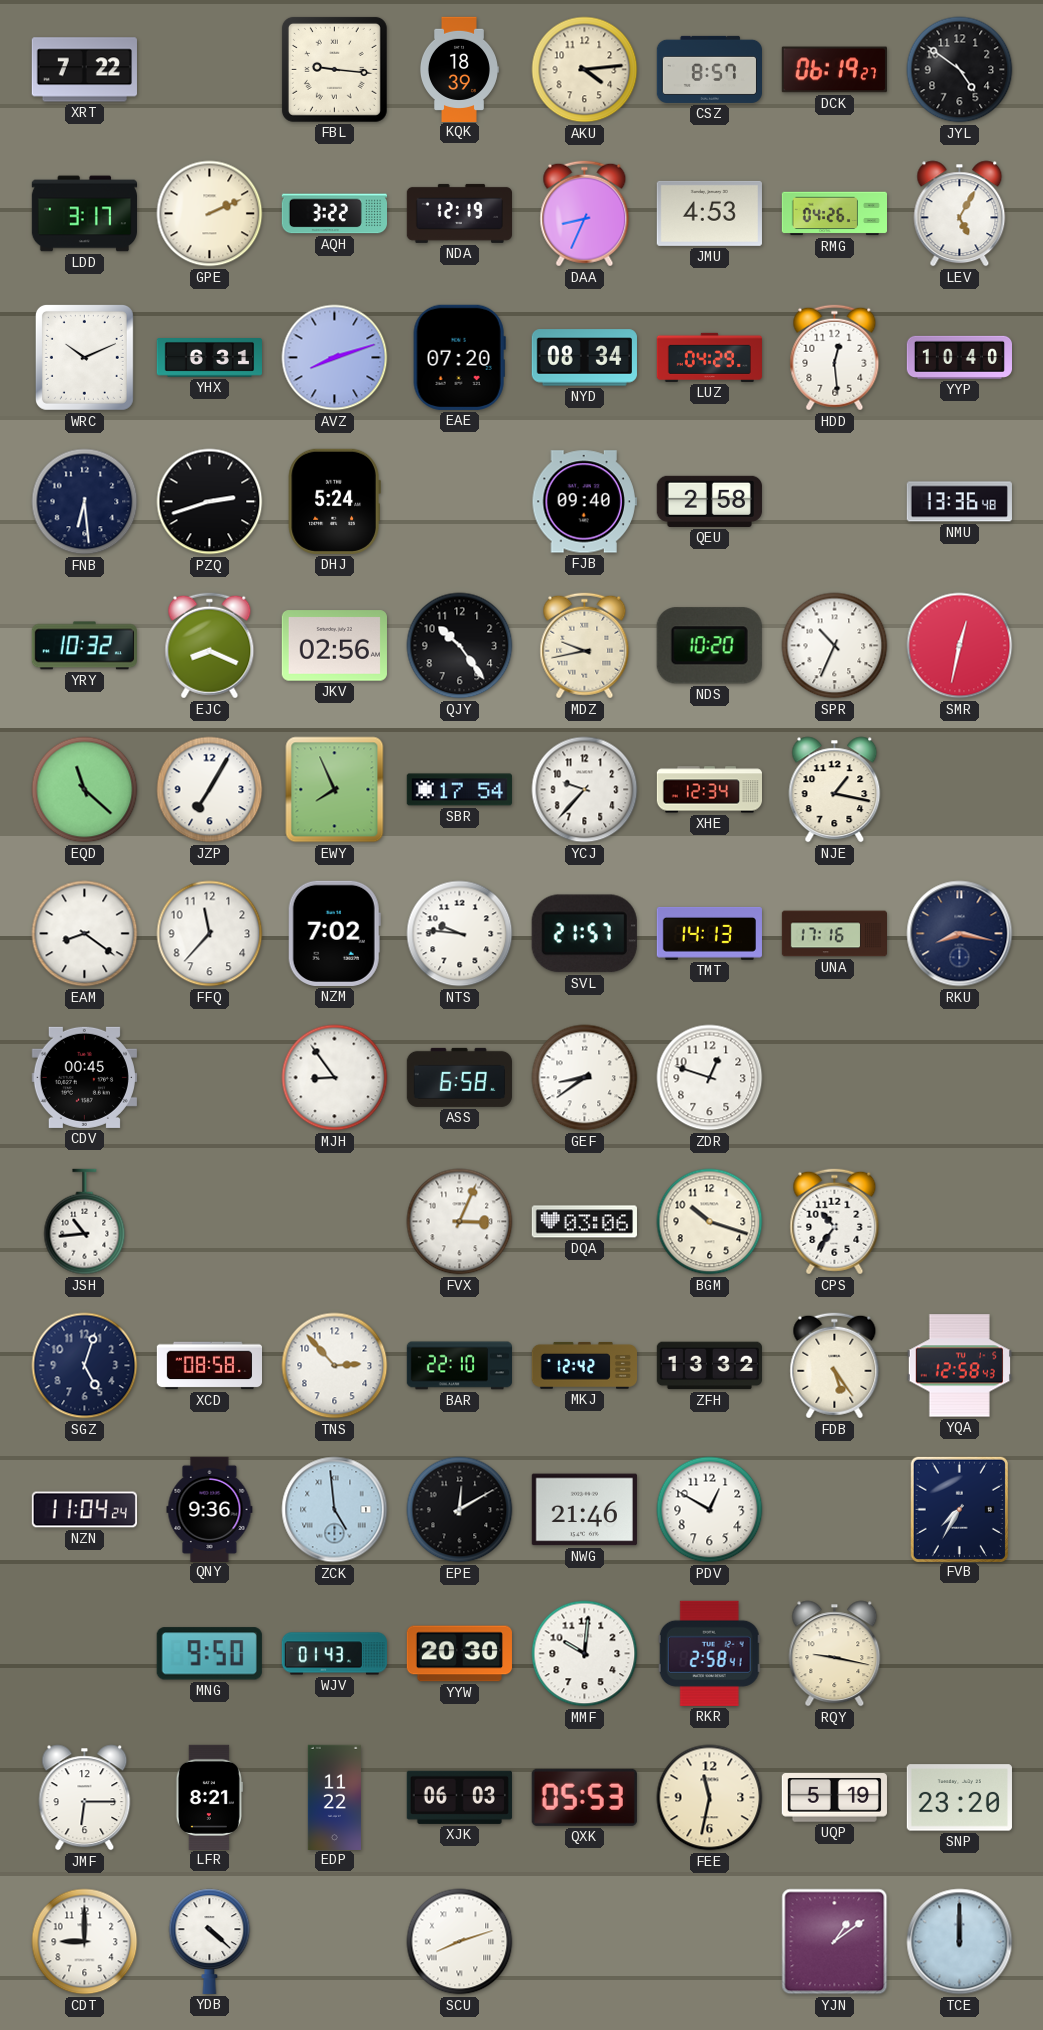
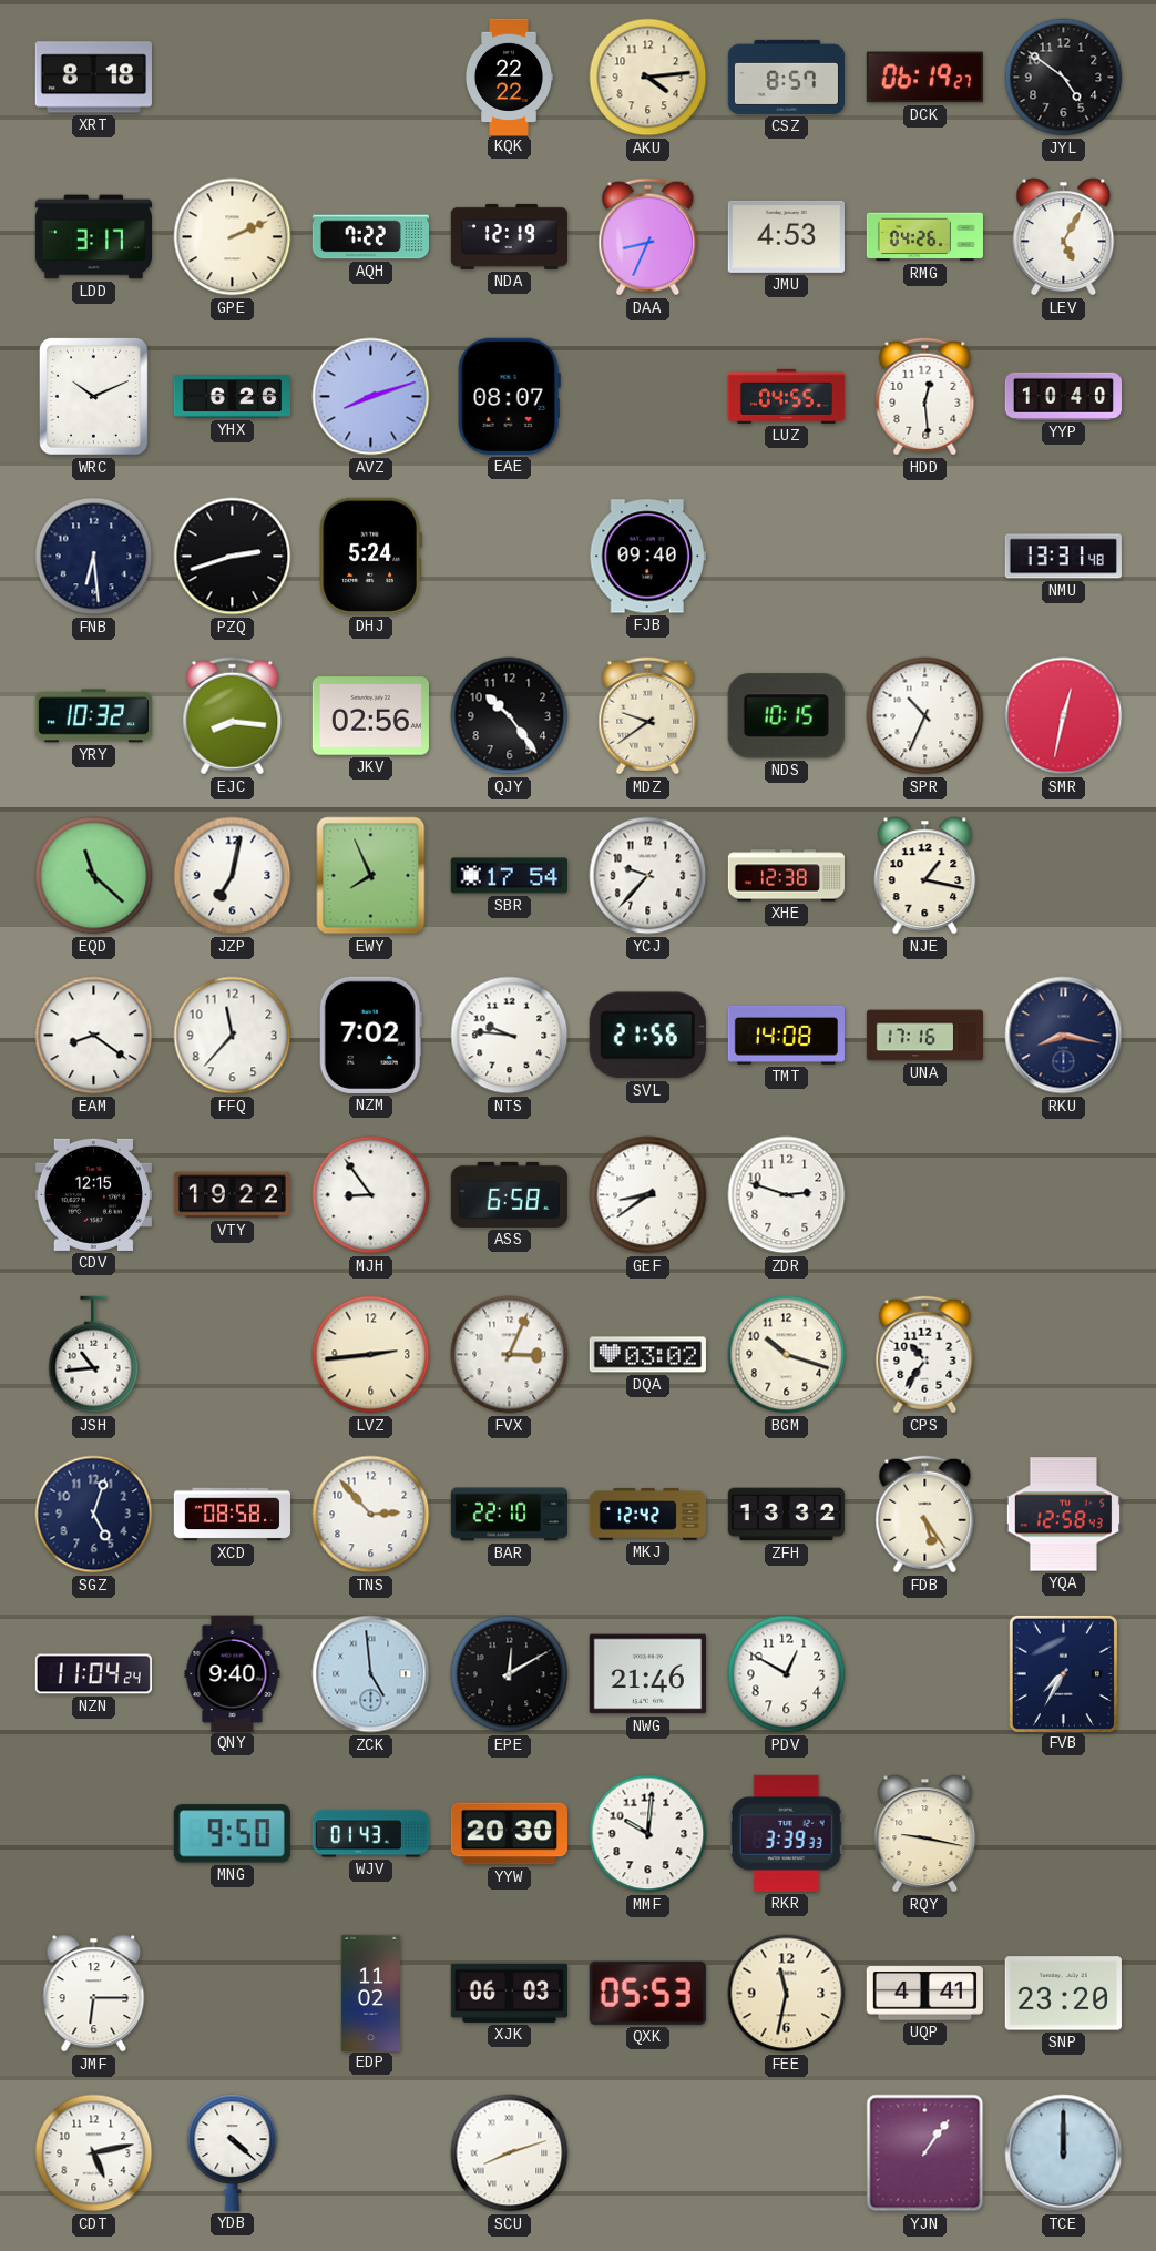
XRT: 7:22 -> 8:18
FBL: 9:16 -> none
KQK: 18:39 -> 22:22
AQH: 3:22 -> 7:22
YHX: 6:31 -> 6:26
EAE: 07:20 -> 08:07
NYD: 08:34 -> none
LUZ: 04:29 -> 04:55
QEU: 2:58 -> none
NMU: 13:36 -> 13:31
EJC: 8:19 -> 8:16
MDZ: 9:43 -> 9:39
NDS: 10:20 -> 10:15
JZP: 7:05 -> 7:02
XHE: 12:34 -> 12:38
SVL: 21:57 -> 21:56
TMT: 14:13 -> 14:08
CDV: 00:45 -> 12:15
VTY: none -> 19:22
ZDR: 12:48 -> 2:48
LVZ: none -> 2:44
DQA: 03:06 -> 03:02
QNY: 9:36 -> 9:40
RKR: 2:58 -> 3:39
LFR: 8:21 -> none
EDP: 11:22 -> 11:02
UQP: 5:19 -> 4:41
CDT: 9:00 -> 5:13
YJN: 1:09 -> 1:06
